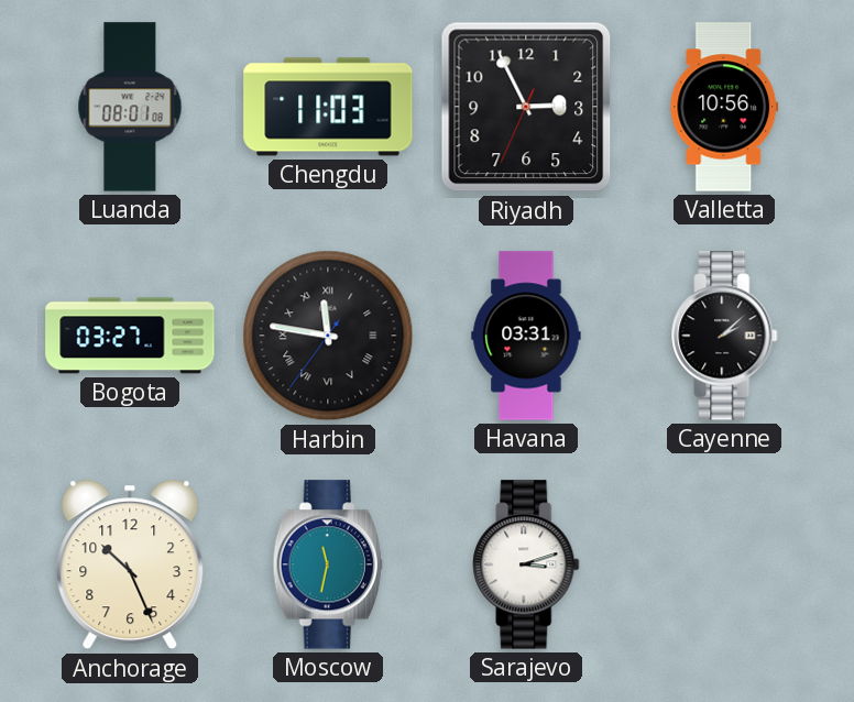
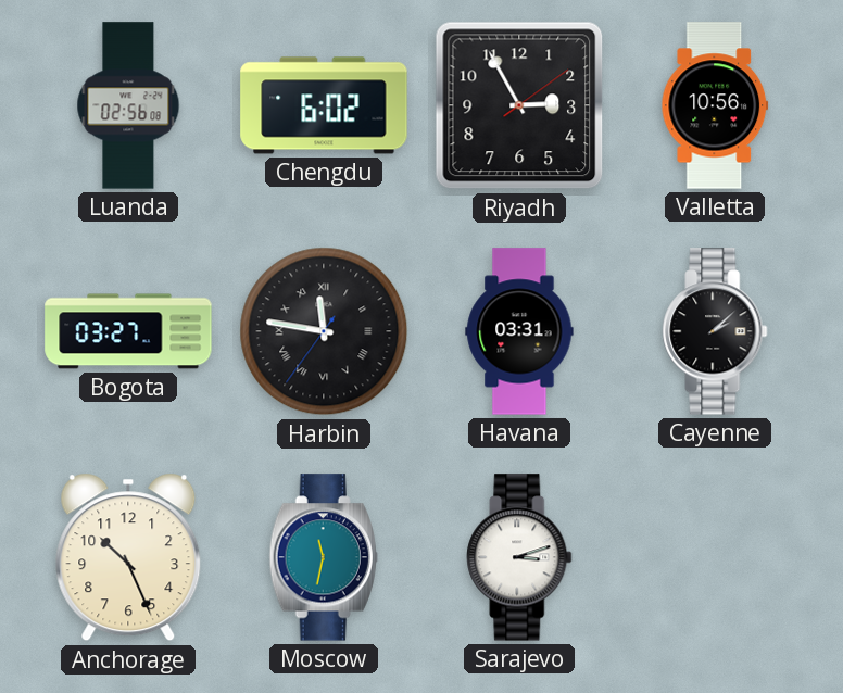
Luanda: 08:01 -> 02:56
Chengdu: 11:03 -> 6:02
Riyadh: 2:55:34 -> 2:55:09
